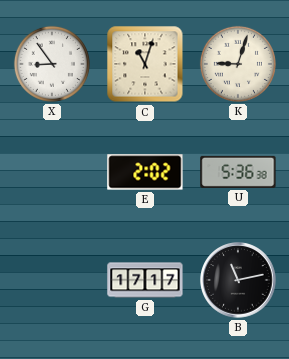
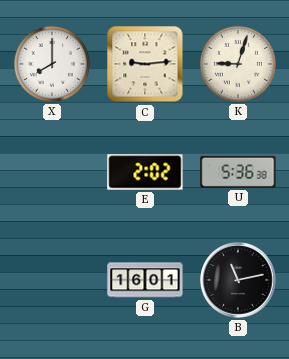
X: 8:54 -> 8:00
C: 11:03 -> 9:14
G: 17:17 -> 16:01
